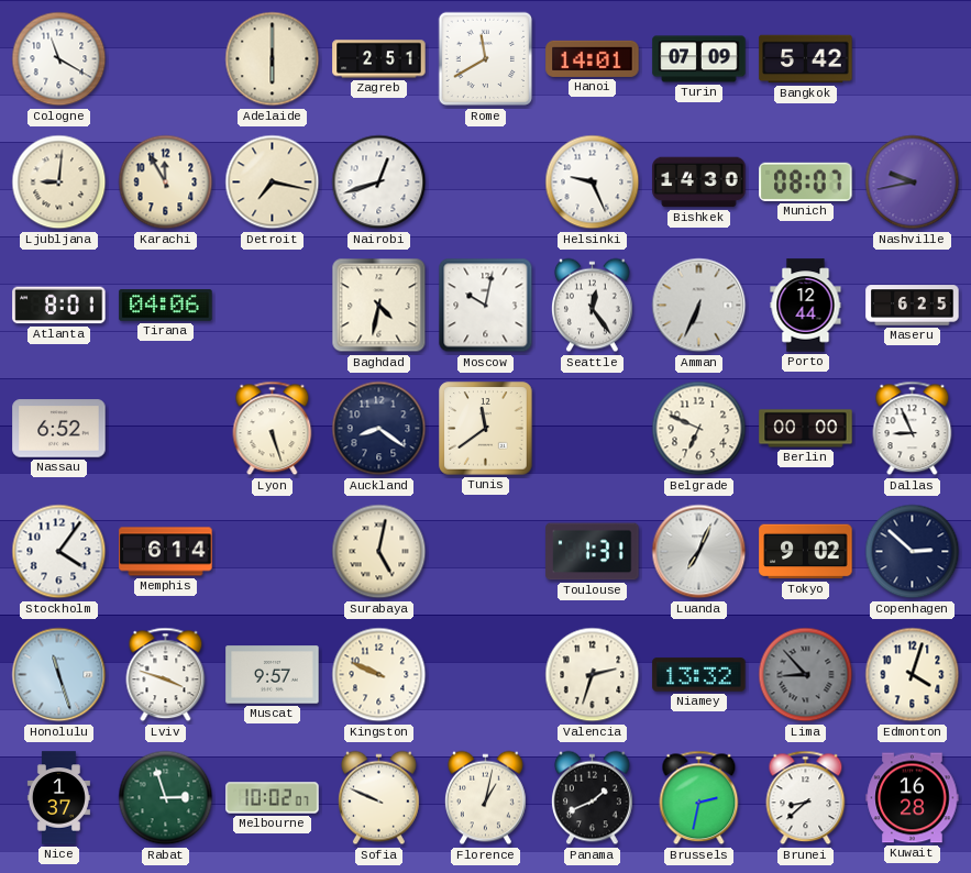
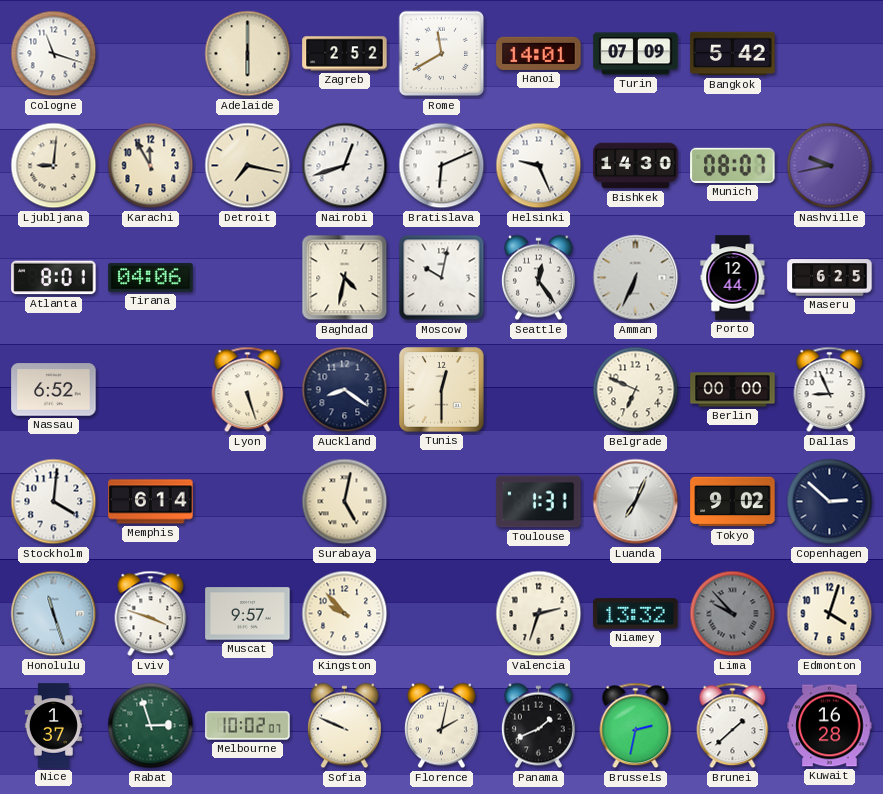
Cologne: 11:20 -> 11:18
Zagreb: 2:51 -> 2:52
Bratislava: none -> 6:11
Tunis: 11:39 -> 12:30
Stockholm: 4:06 -> 4:01
Kingston: 9:49 -> 9:53
Lima: 8:53 -> 9:53
Florence: 1:02 -> 2:02
Brunei: 8:38 -> 1:38
